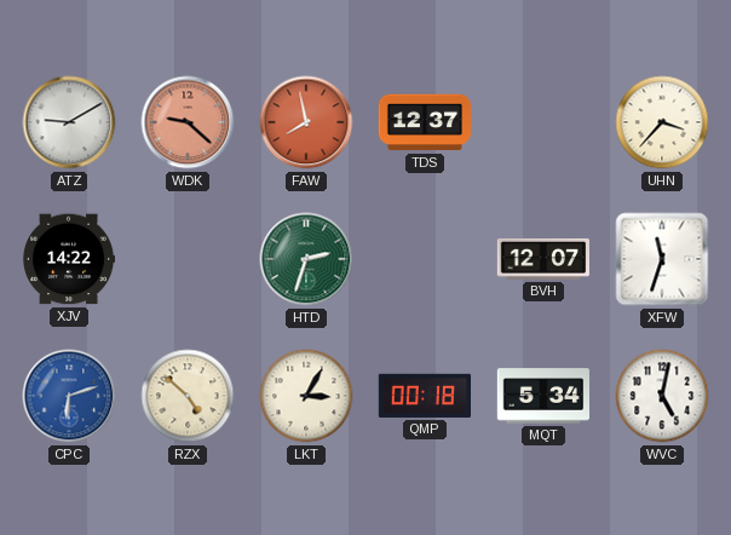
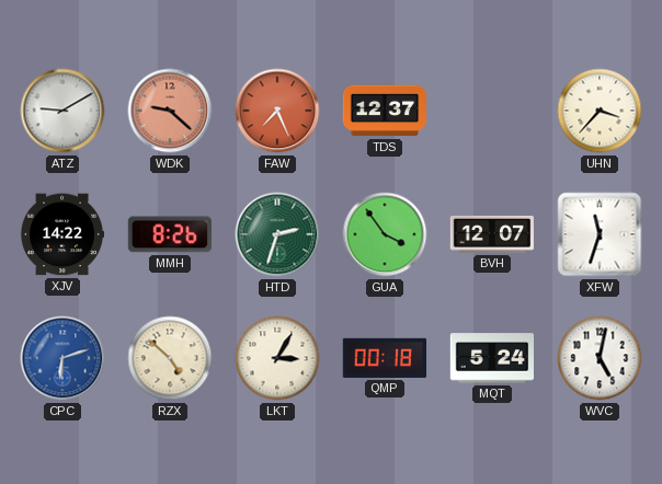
FAW: 7:58 -> 7:26
MMH: none -> 8:26
GUA: none -> 3:54
MQT: 5:34 -> 5:24
